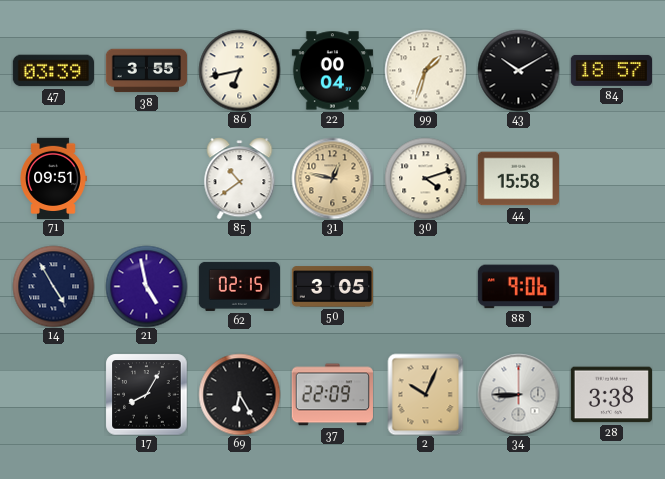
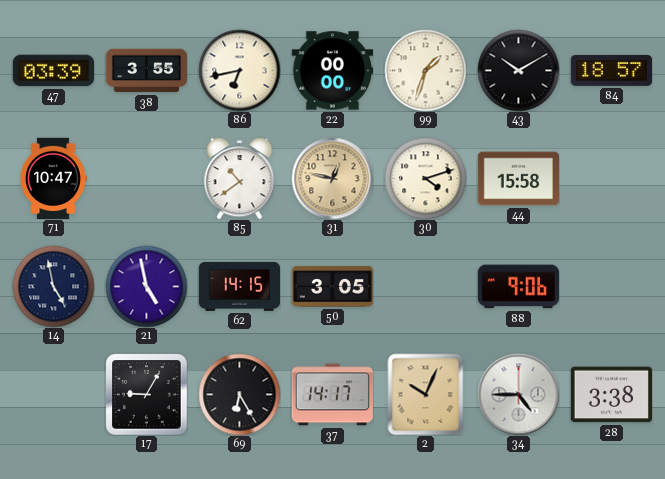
22: 00:04 -> 00:00
71: 09:51 -> 10:47
14: 4:55 -> 4:58
62: 02:15 -> 14:15
17: 8:05 -> 9:05
37: 22:09 -> 14:17
34: 8:45 -> 4:45
